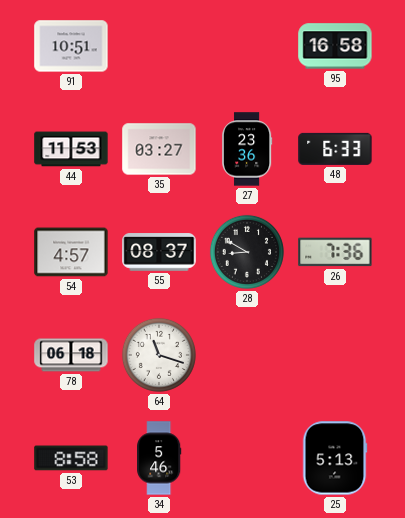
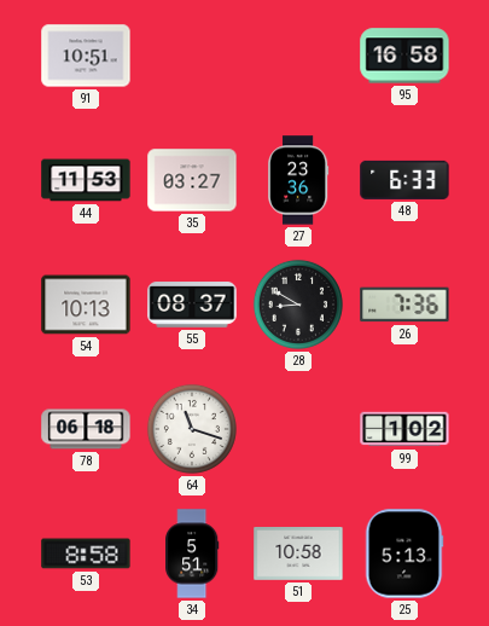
54: 4:57 -> 10:13
99: none -> 1:02
34: 5:46 -> 5:51
51: none -> 10:58
